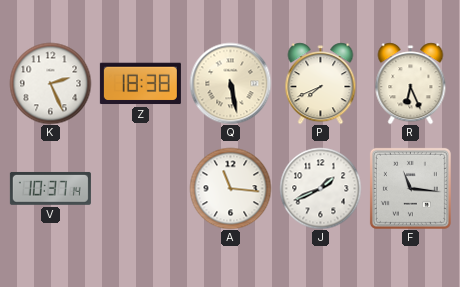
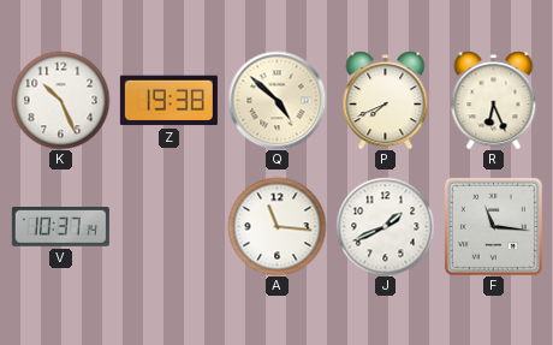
K: 2:26 -> 10:26
Z: 18:38 -> 19:38
Q: 5:28 -> 4:52
